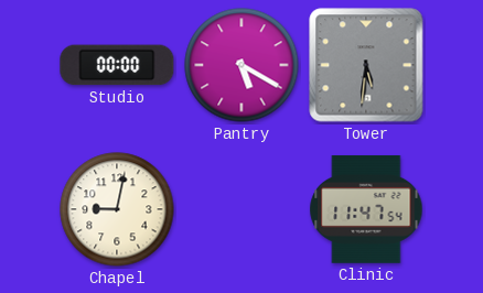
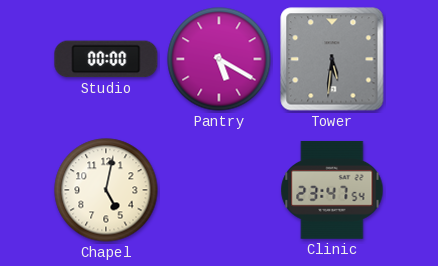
Chapel: 9:02 -> 5:02
Clinic: 11:47 -> 23:47
